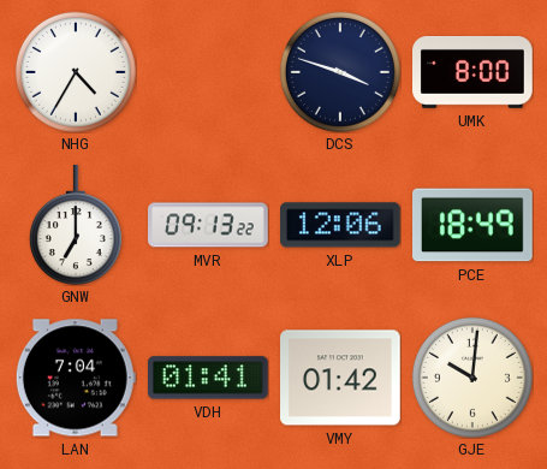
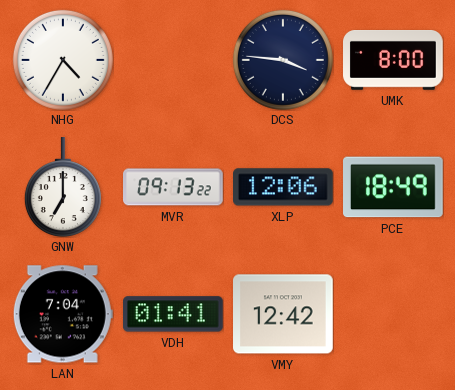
DCS: 3:48 -> 3:46
VMY: 01:42 -> 12:42
GJE: 10:01 -> none
